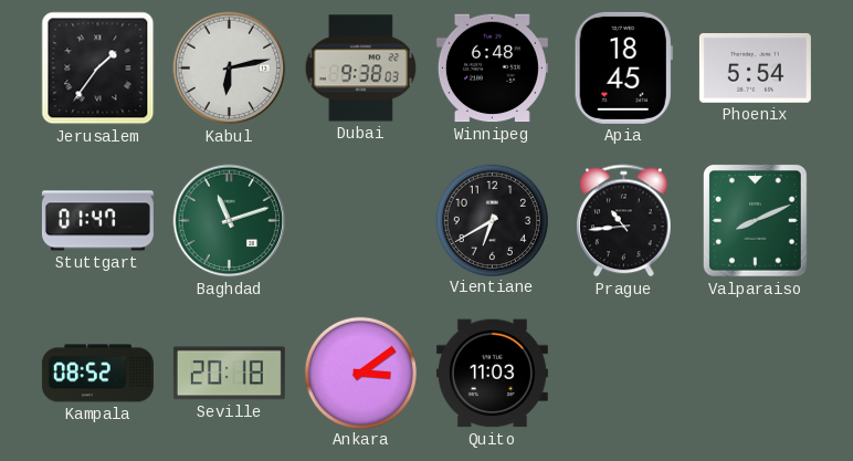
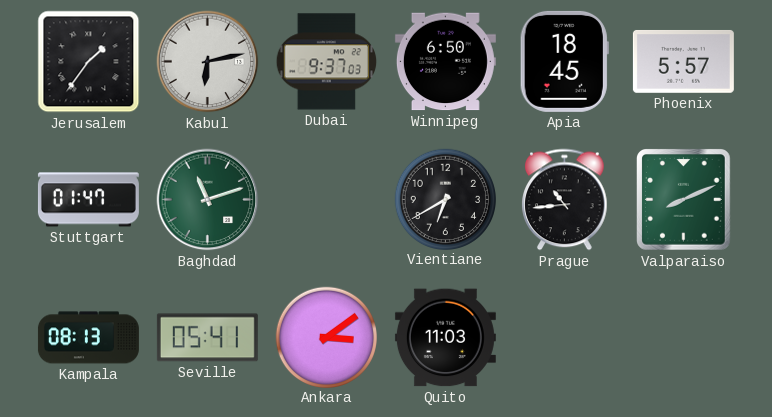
Dubai: 9:38 -> 9:37
Winnipeg: 6:48 -> 6:50
Phoenix: 5:54 -> 5:57
Kampala: 08:52 -> 08:13
Seville: 20:18 -> 05:41
